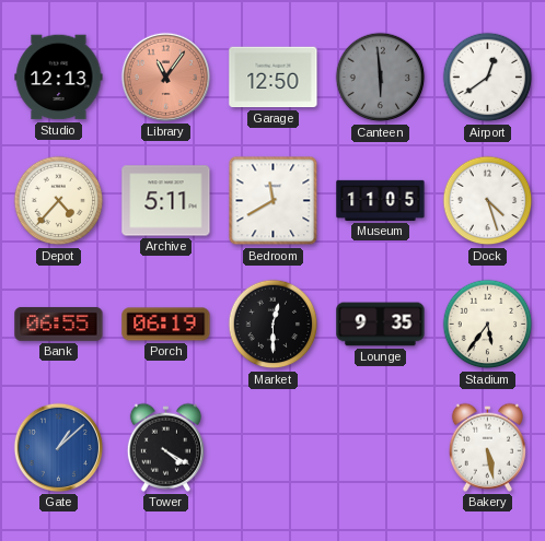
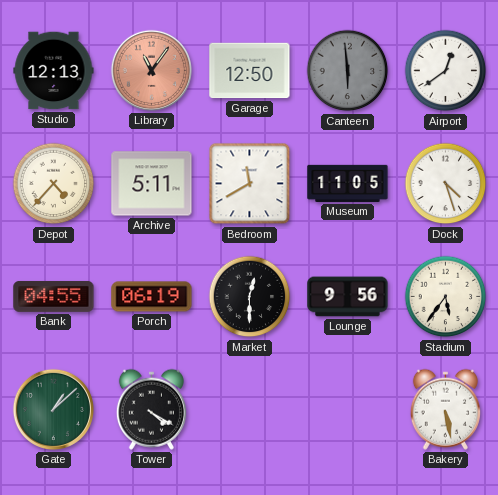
Bank: 06:55 -> 04:55
Lounge: 9:35 -> 9:56
Gate dial: blue -> green
